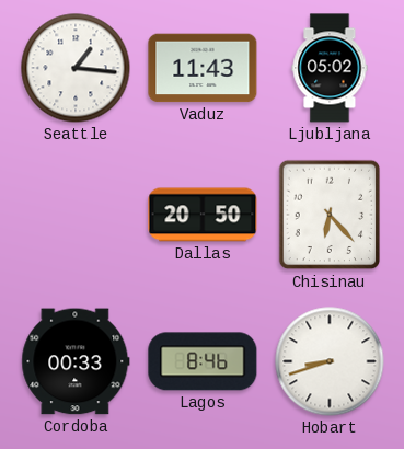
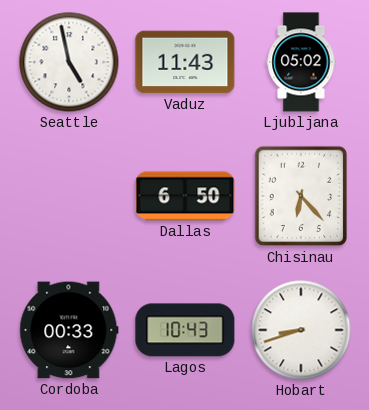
Seattle: 1:16 -> 4:58
Dallas: 20:50 -> 6:50
Lagos: 8:46 -> 10:43
